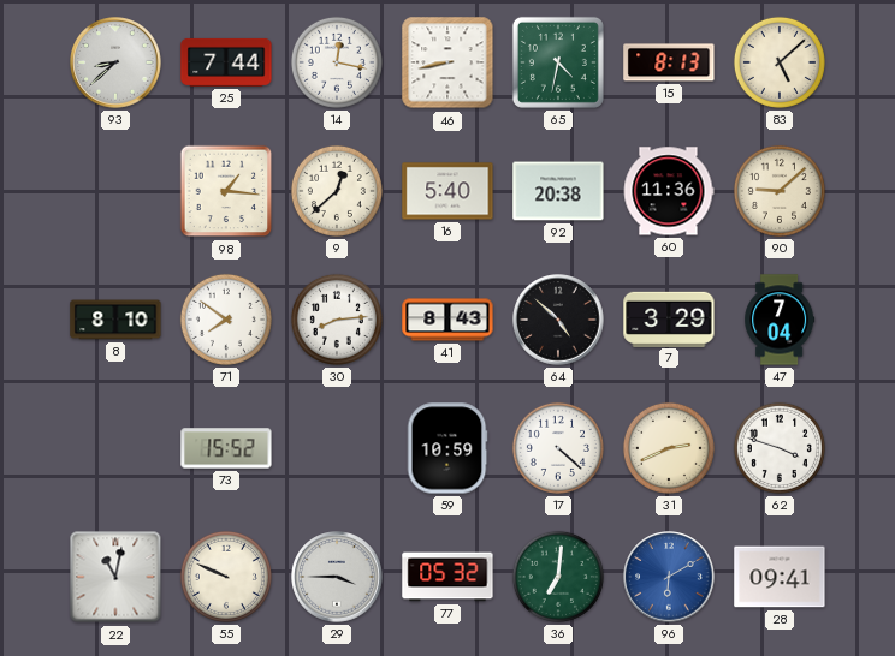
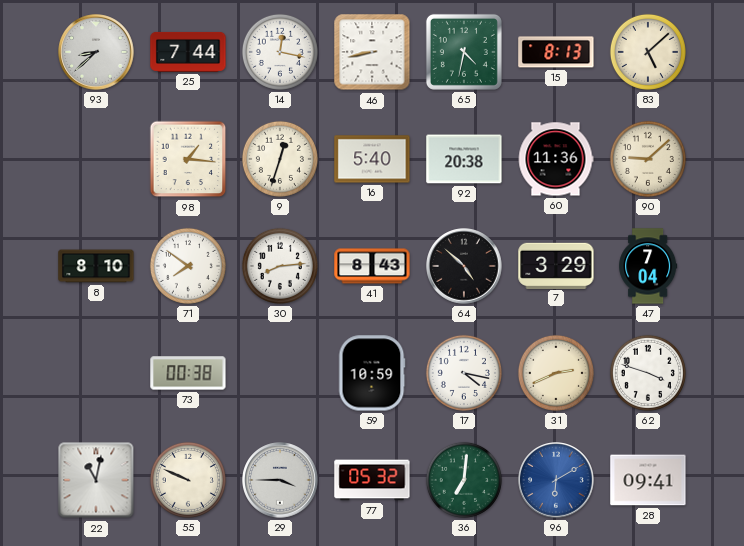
9: 12:38 -> 12:33
73: 15:52 -> 00:38
17: 4:22 -> 4:17
